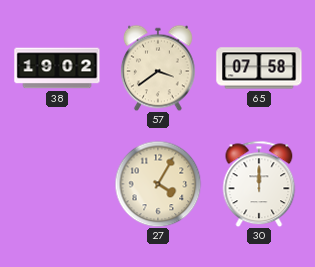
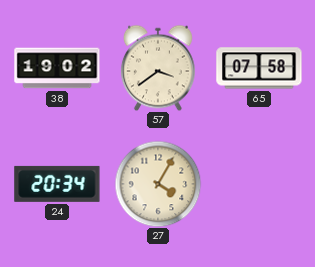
24: none -> 20:34
30: 12:00 -> none
